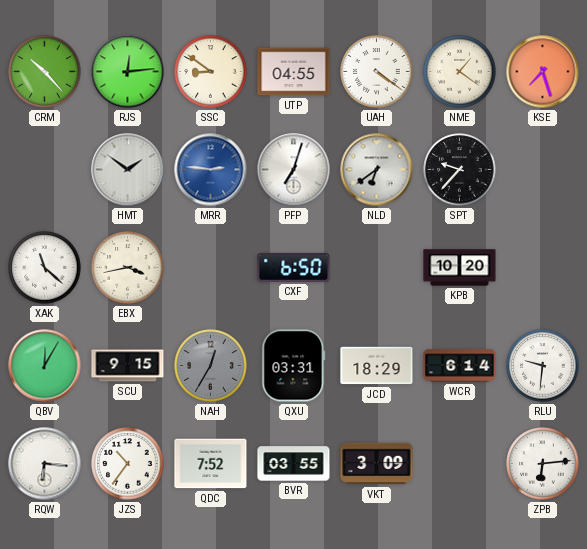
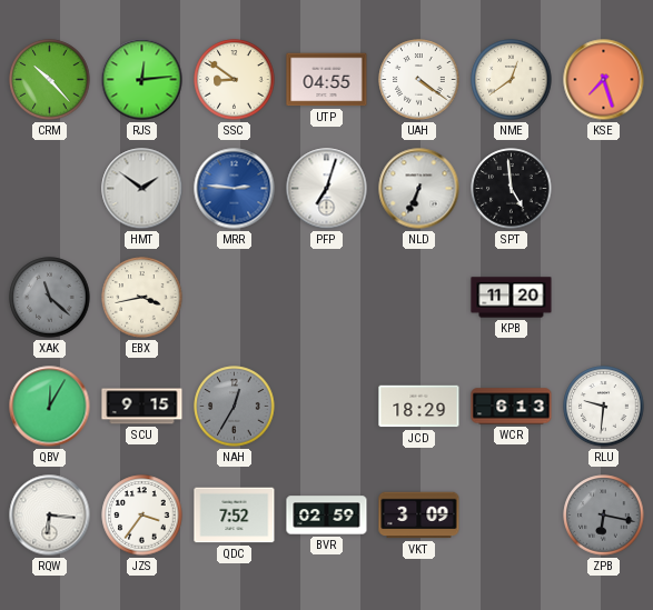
NME: 1:21 -> 12:39
NLD: 6:39 -> 6:34
SPT: 9:37 -> 4:59
XAK dial: white -> grey
CXF: 6:50 -> none
KPB: 10:20 -> 11:20
QXU: 03:31 -> none
WCR: 6:14 -> 6:13
JZS: 10:36 -> 3:36
BVR: 03:55 -> 02:59
ZPB: 6:14 -> 6:17
ZPB dial: white -> grey
